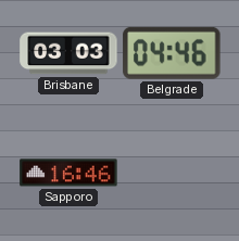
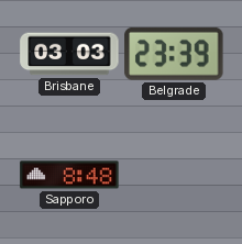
Belgrade: 04:46 -> 23:39
Sapporo: 16:46 -> 8:48
